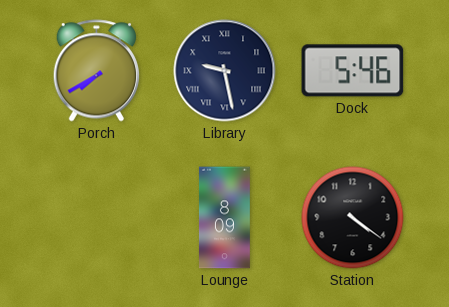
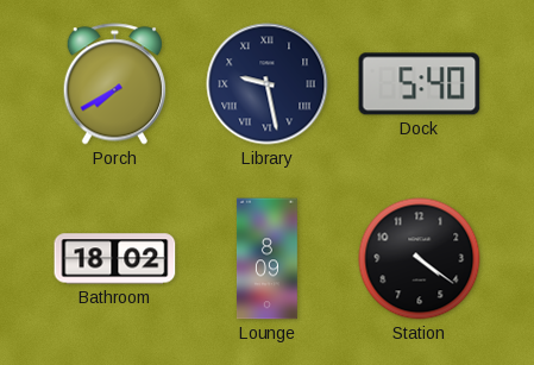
Dock: 5:46 -> 5:40
Bathroom: none -> 18:02
